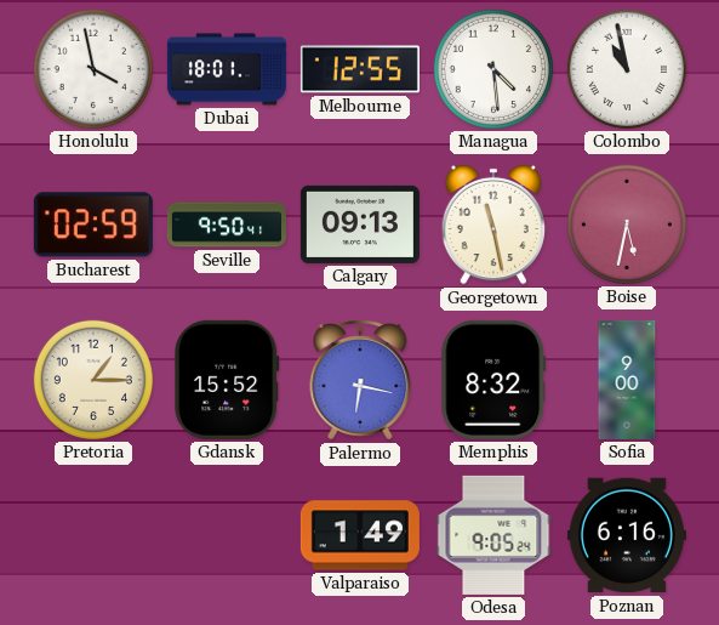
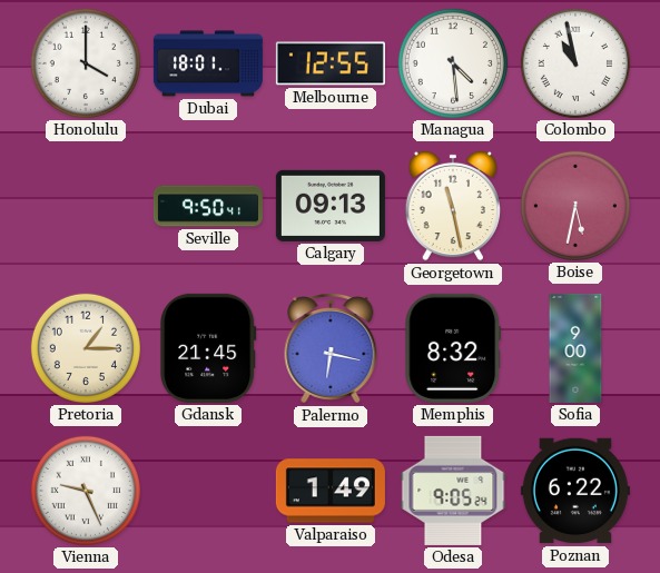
Honolulu: 3:58 -> 4:00
Bucharest: 02:59 -> none
Gdansk: 15:52 -> 21:45
Vienna: none -> 9:26
Poznan: 6:16 -> 6:22
